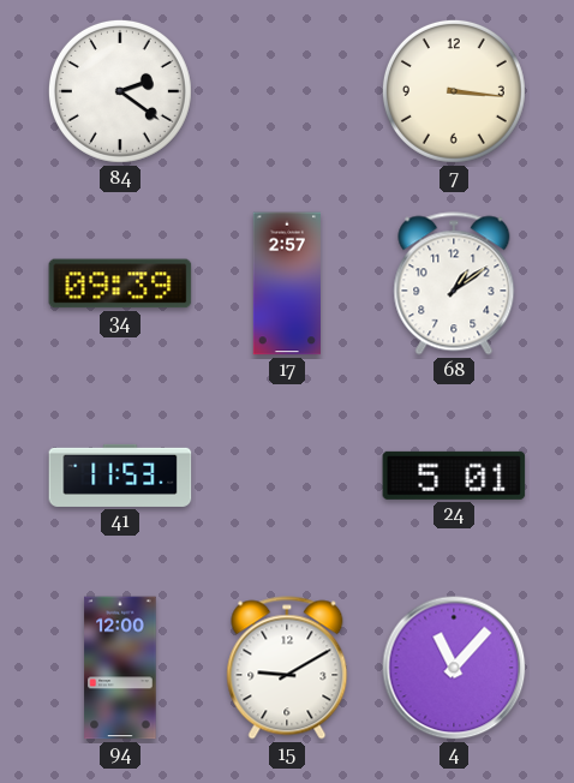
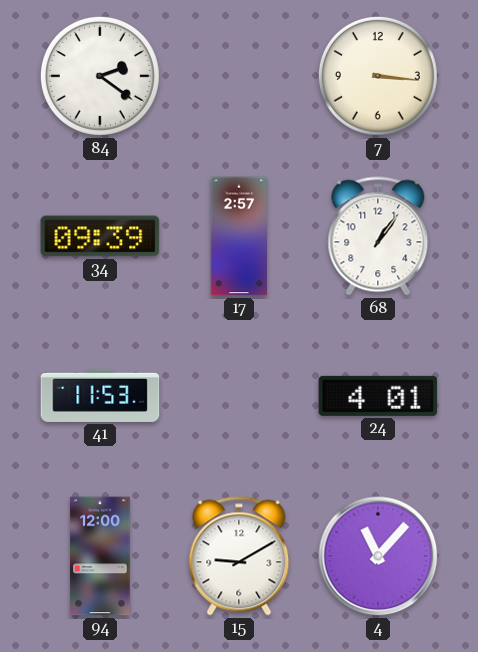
68: 1:09 -> 1:06
24: 5:01 -> 4:01
